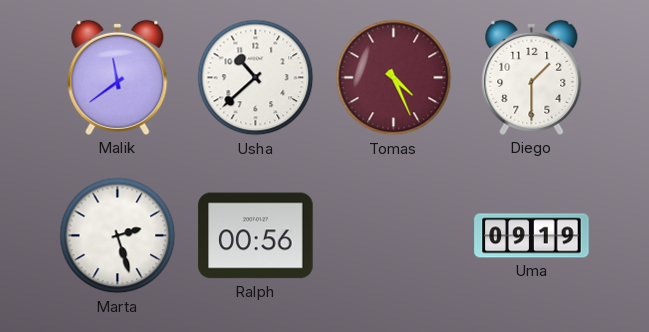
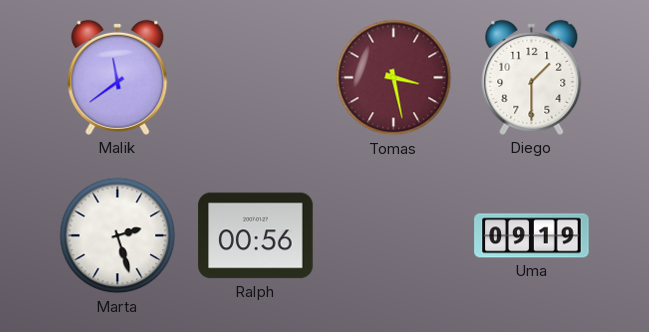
Usha: 10:38 -> none
Tomas: 4:26 -> 3:28
